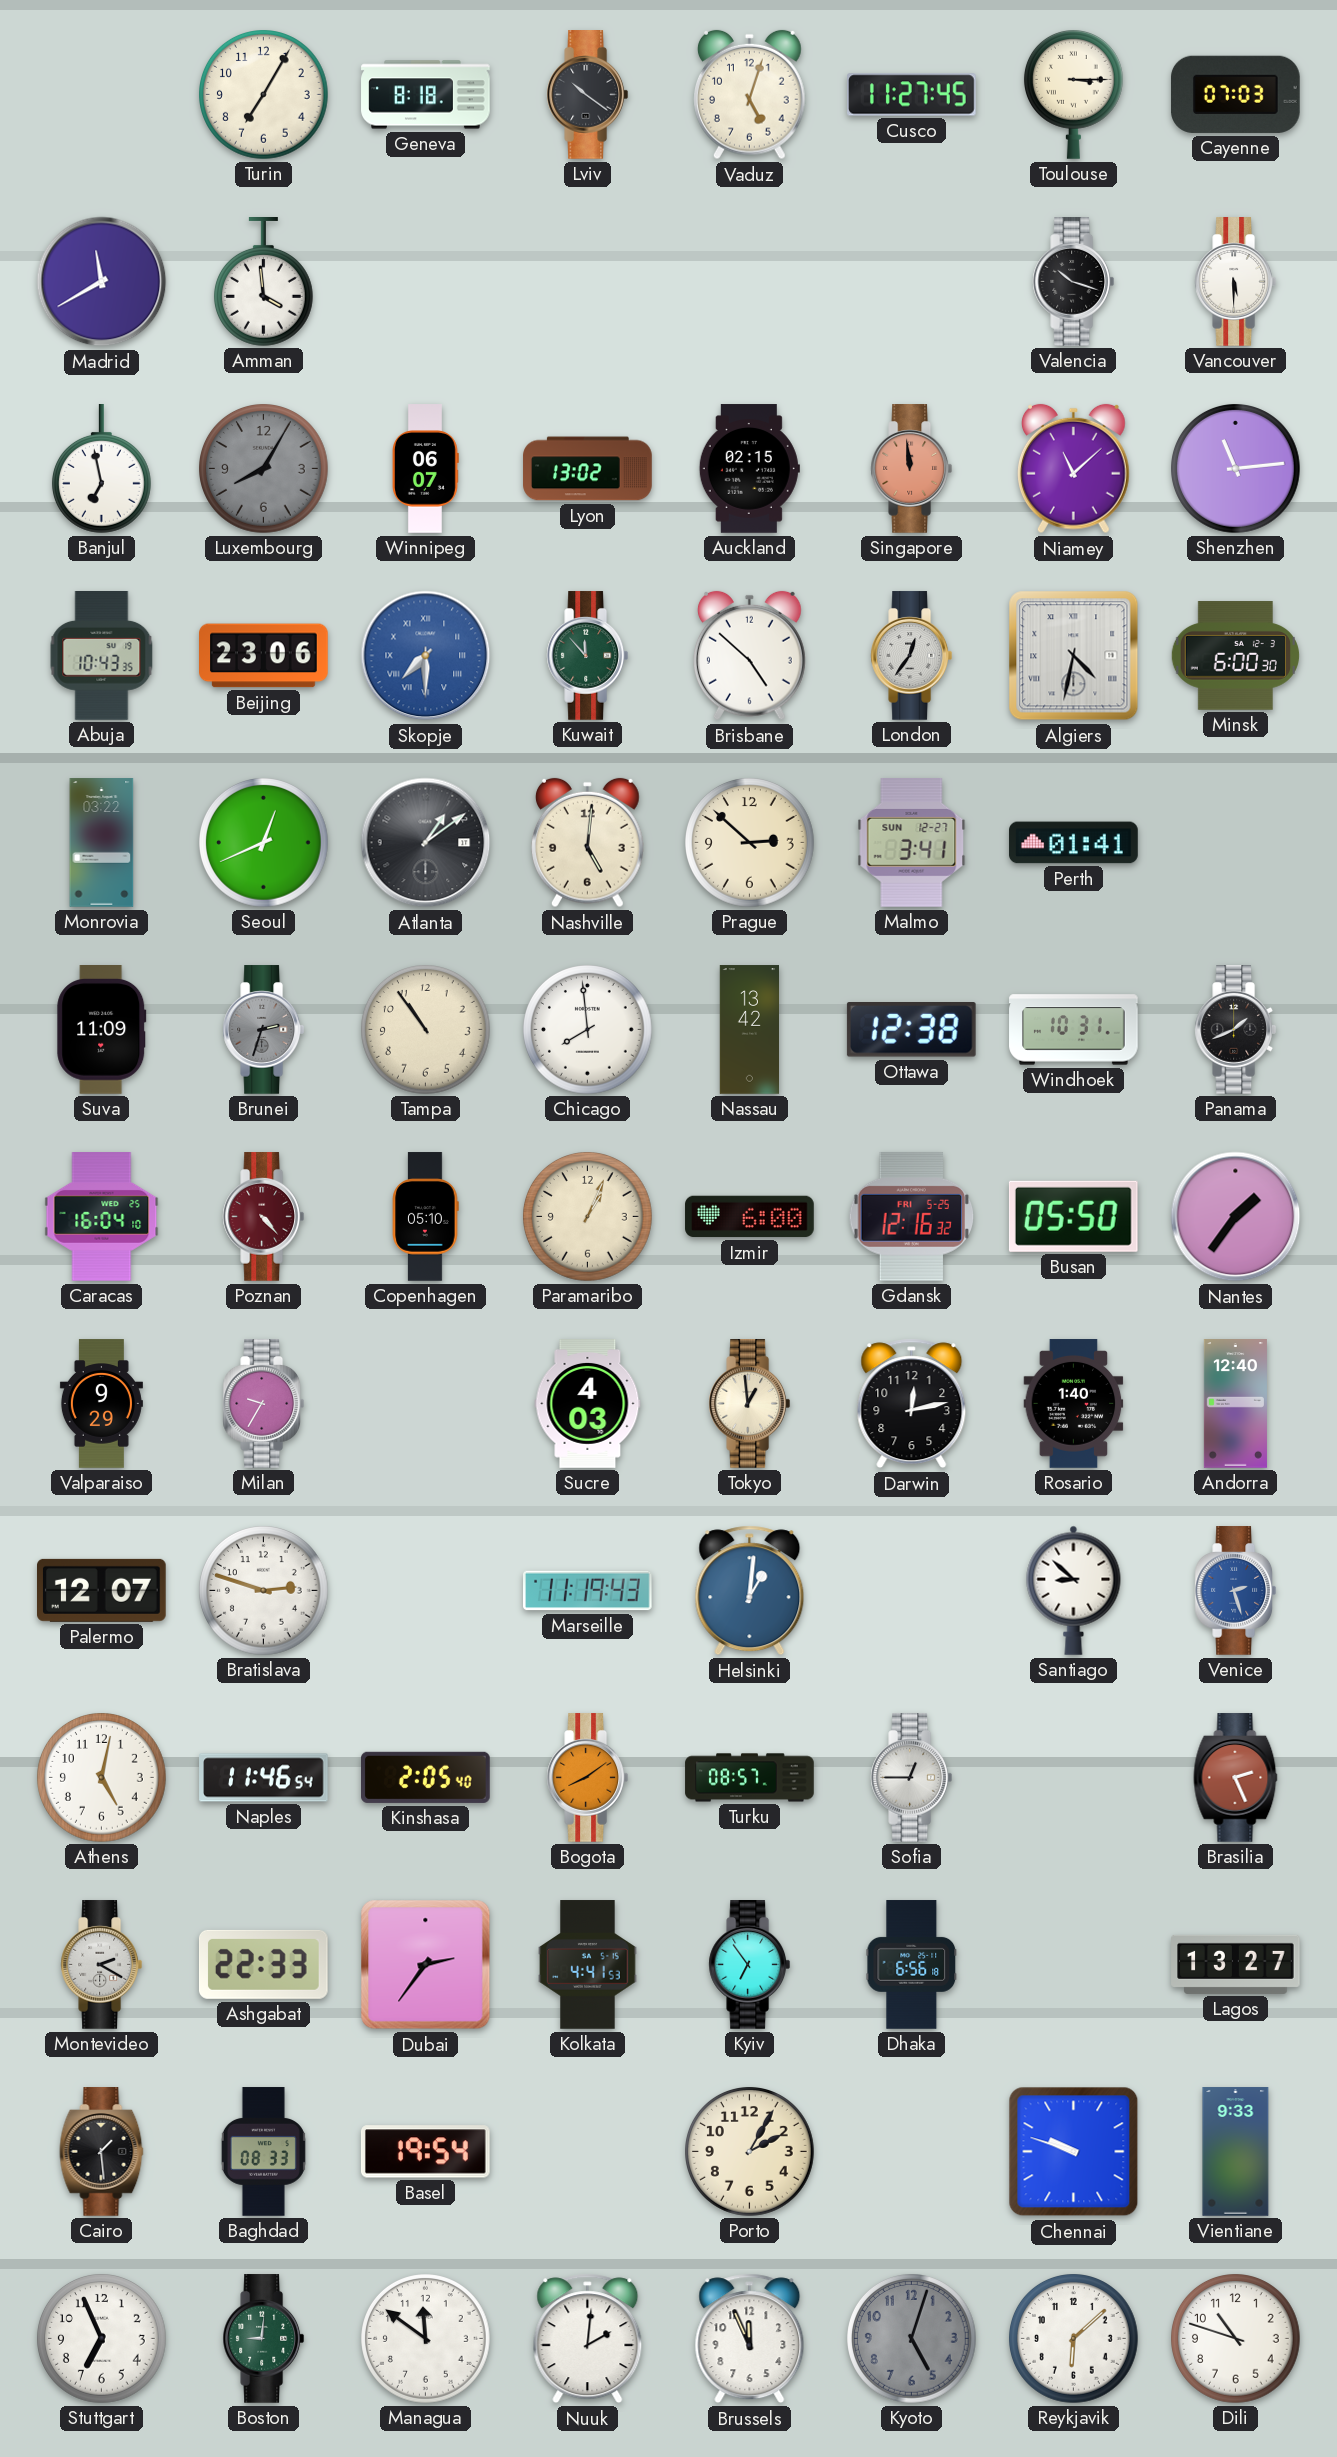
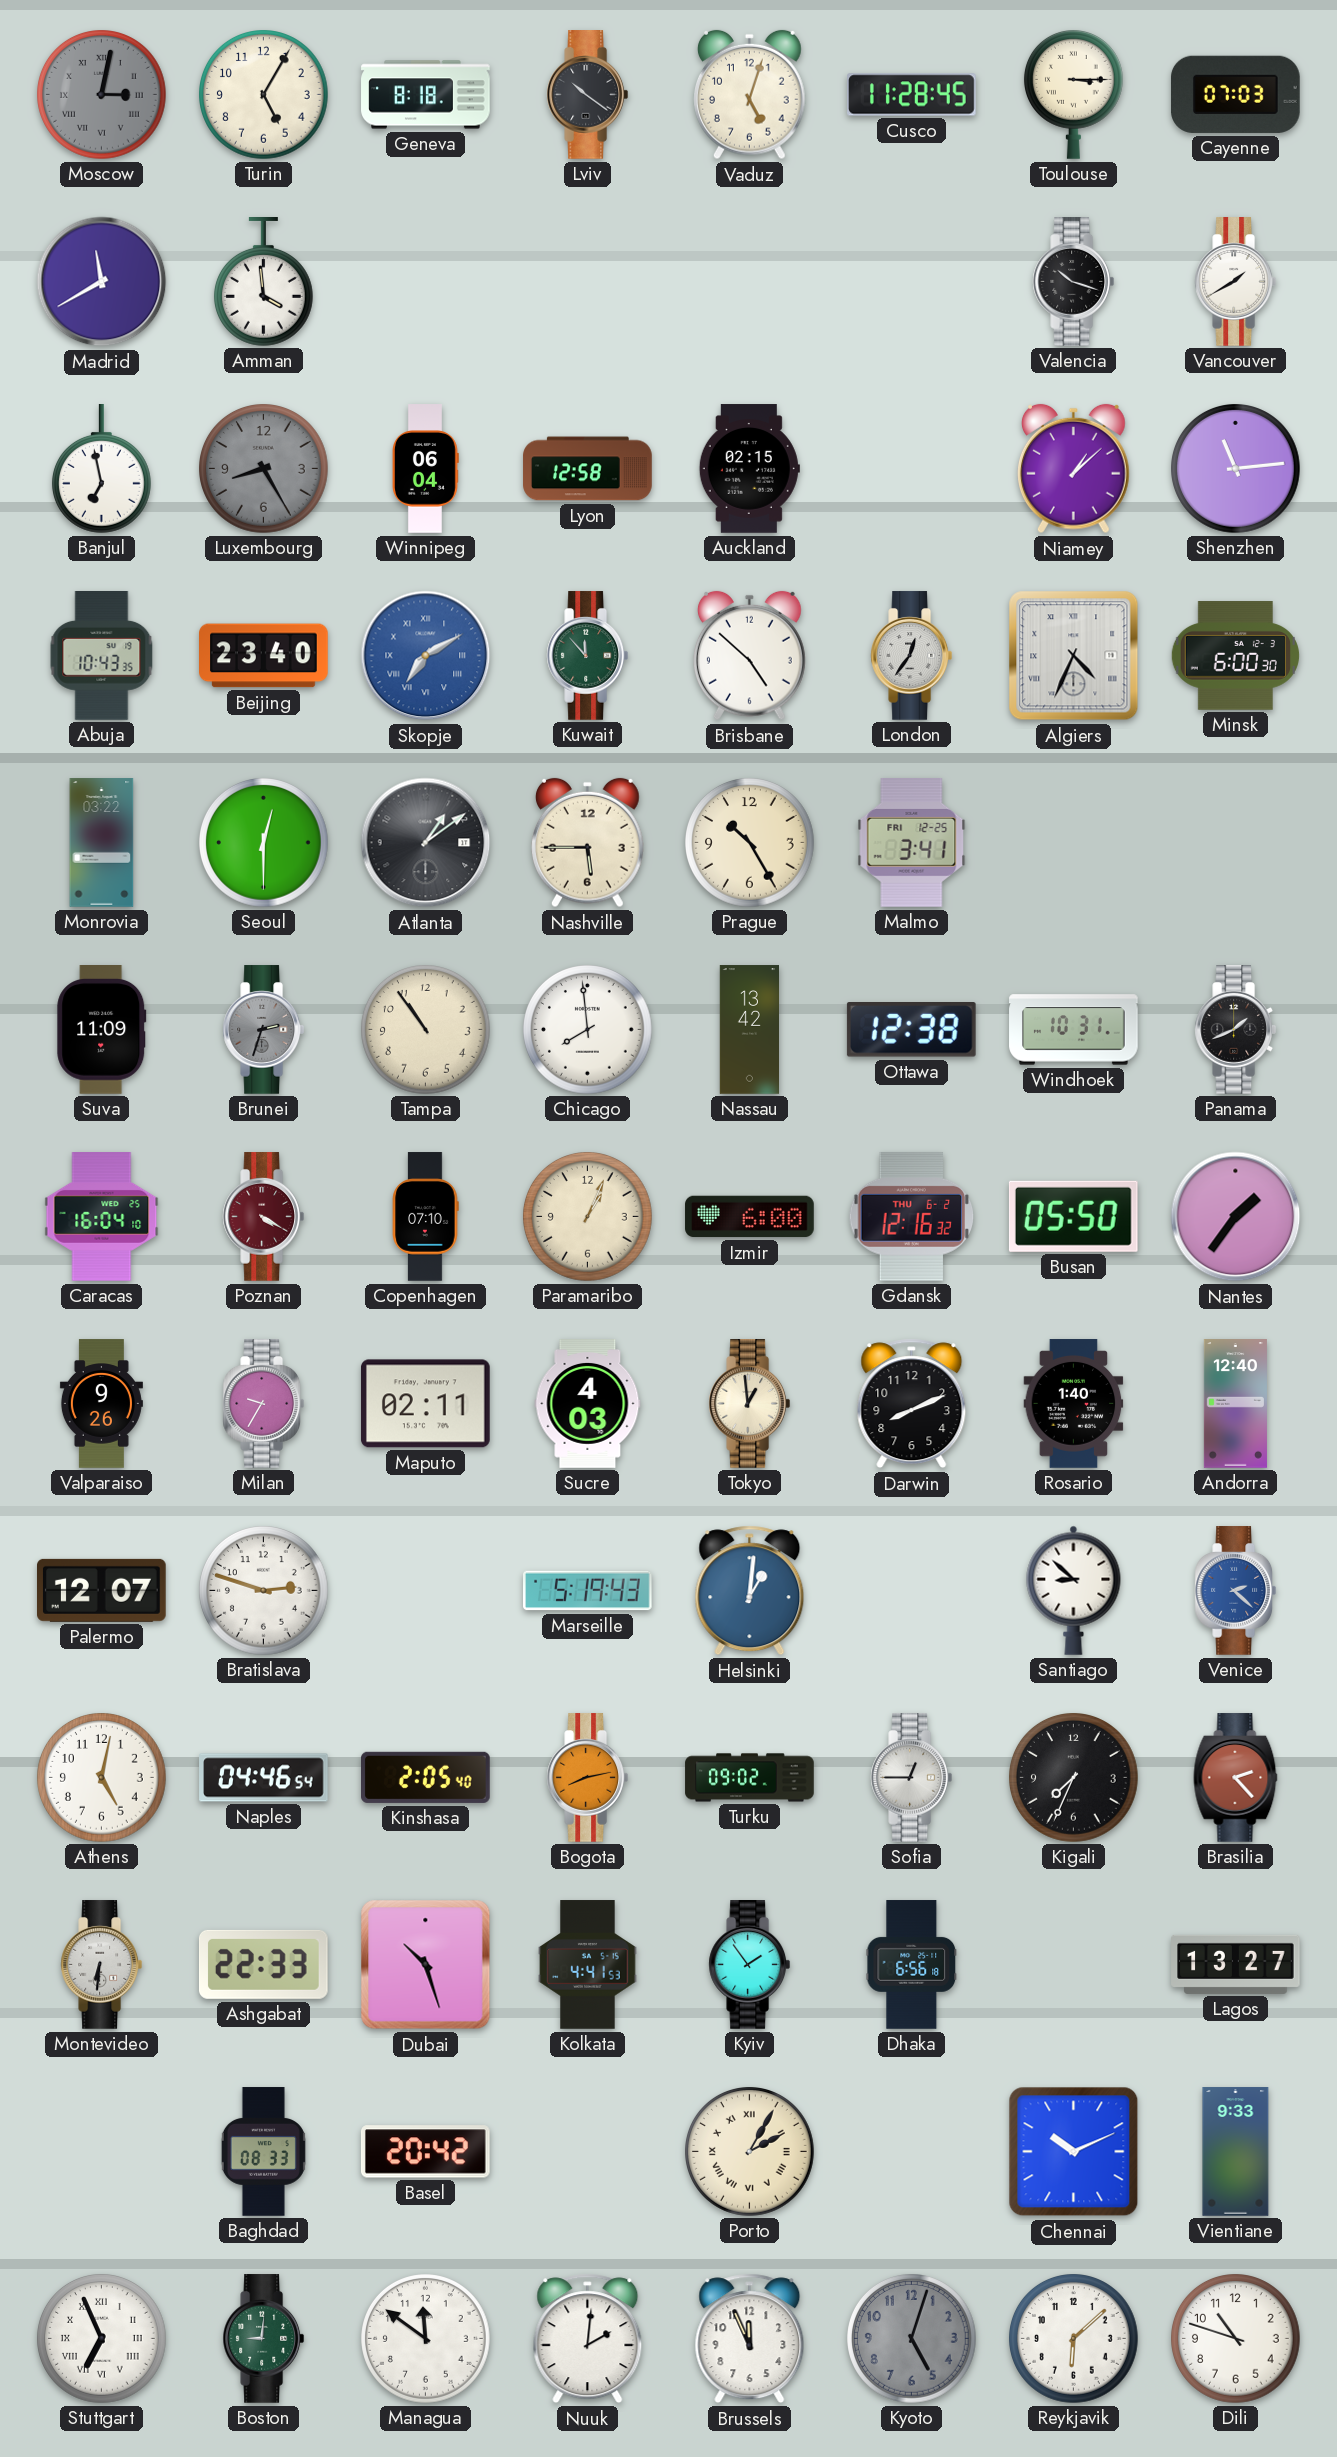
Moscow: none -> 3:02
Turin: 7:05 -> 5:05
Cusco: 11:27 -> 11:28
Vancouver: 5:30 -> 1:40
Luxembourg: 8:05 -> 8:25
Winnipeg: 06:07 -> 06:04
Lyon: 13:02 -> 12:58
Singapore: 11:59 -> none
Niamey: 11:08 -> 1:08
Beijing: 23:06 -> 23:40
Skopje: 7:30 -> 7:10
Algiers: 4:32 -> 4:34
Seoul: 12:41 -> 12:30
Nashville: 5:01 -> 5:45
Prague: 2:52 -> 10:25
Malmo date: SUN 12-27 -> FRI 12-25
Perth: 01:41 -> none
Poznan: 4:23 -> 4:20
Copenhagen: 05:10 -> 07:10
Gdansk date: FRI 5-25 -> THU 6-2
Valparaiso: 9:29 -> 9:26
Maputo: none -> 02:11
Darwin: 12:13 -> 8:11
Marseille: 11:19 -> 5:19
Venice: 2:27 -> 2:22
Naples: 11:46 -> 04:46
Bogota: 8:09 -> 8:13
Turku: 08:57 -> 09:02
Kigali: none -> 7:34
Brasilia: 2:26 -> 2:23
Montevideo: 2:20 -> 6:31
Dubai: 2:36 -> 10:27
Kyiv: 6:54 -> 1:54
Cairo: 1:29 -> none
Basel: 19:54 -> 20:42
Porto numerals: Arabic -> Roman
Chennai: 9:48 -> 10:11
Stuttgart numerals: Arabic -> Roman
